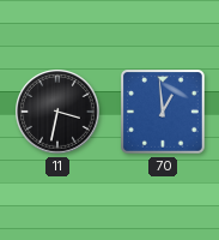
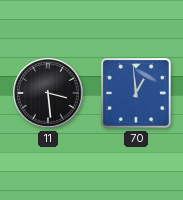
11: 3:32 -> 3:29
